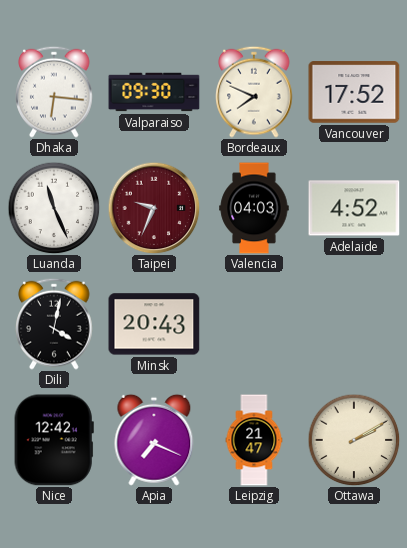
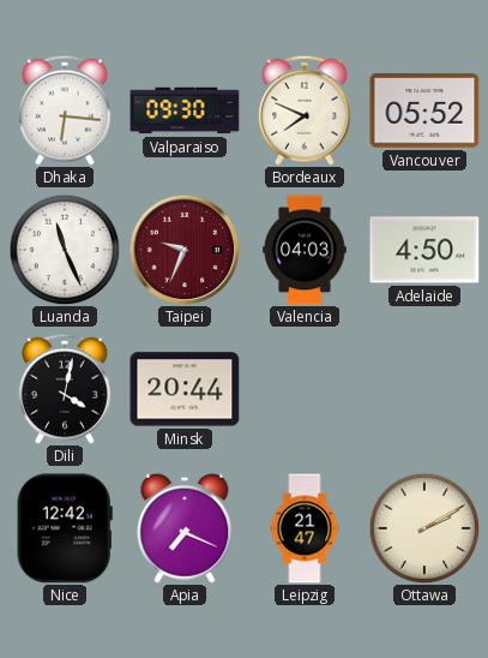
Vancouver: 17:52 -> 05:52
Adelaide: 4:52 -> 4:50
Minsk: 20:43 -> 20:44
